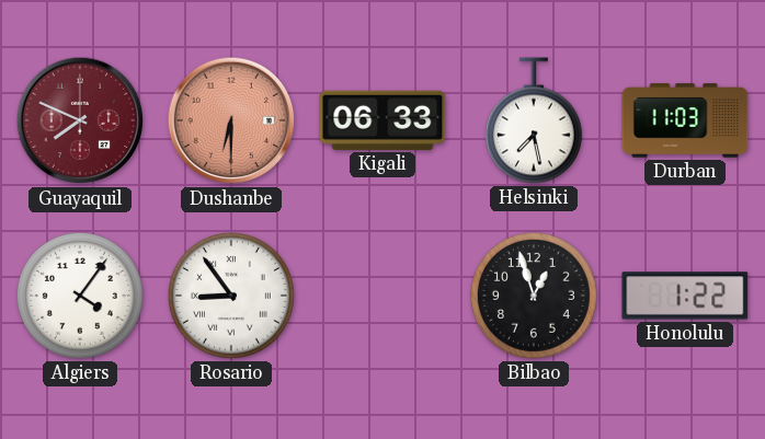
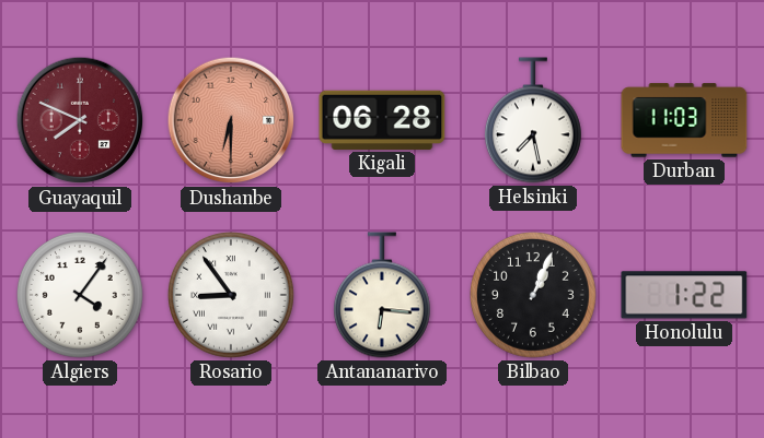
Kigali: 06:33 -> 06:28
Antananarivo: none -> 6:16
Bilbao: 12:57 -> 1:04
